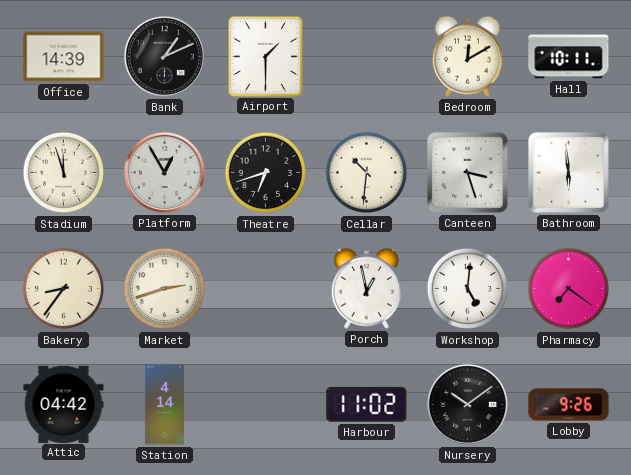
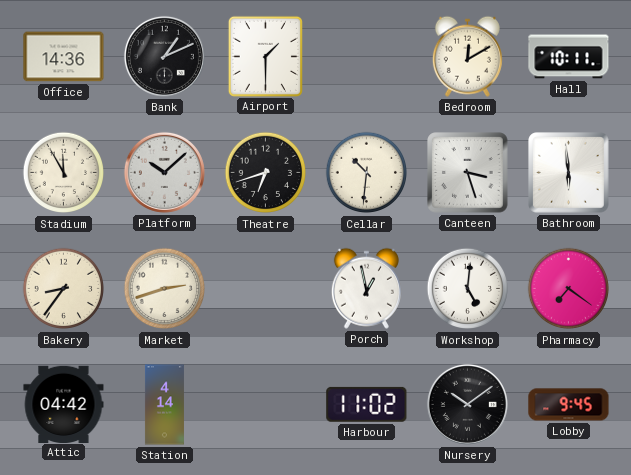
Office: 14:39 -> 14:36
Stadium: 11:57 -> 11:55
Platform: 12:55 -> 10:08
Lobby: 9:26 -> 9:45
